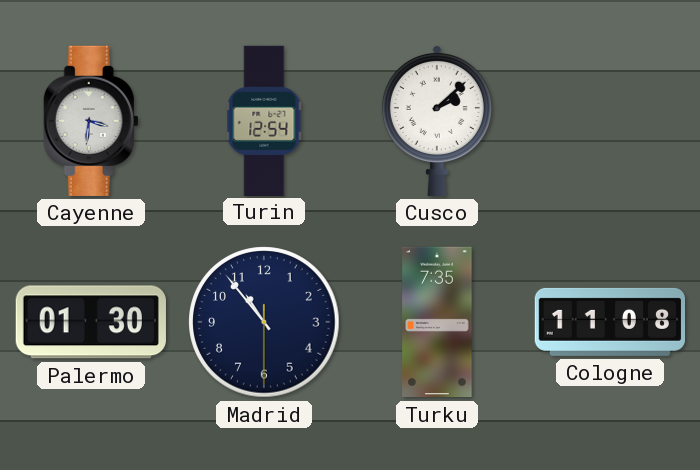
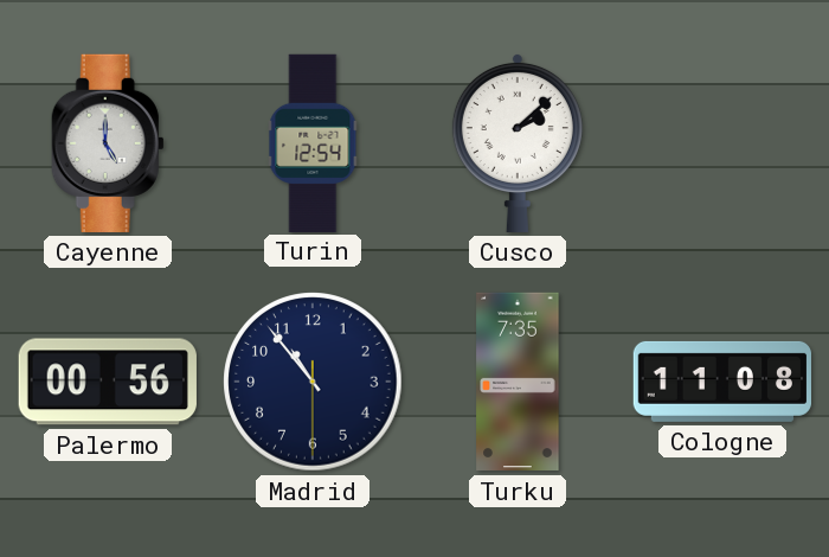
Cayenne: 3:31 -> 5:00
Palermo: 01:30 -> 00:56
